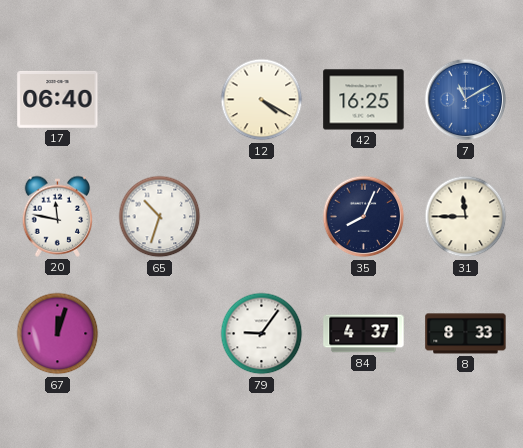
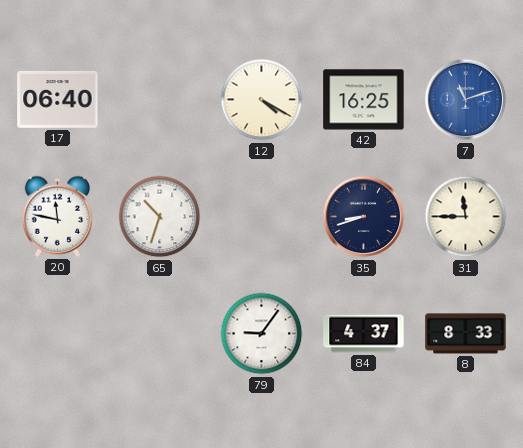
7: 11:10 -> 11:12
35: 8:04 -> 8:42
67: 12:03 -> none
